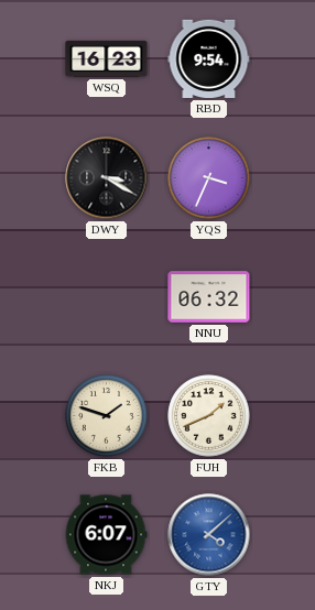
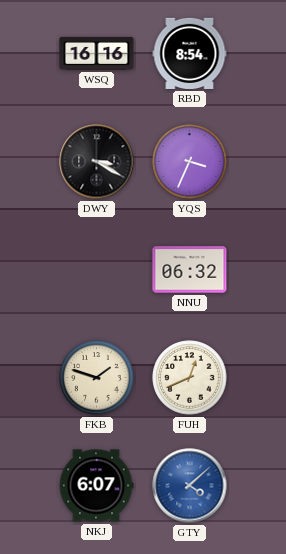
WSQ: 16:23 -> 16:16
RBD: 9:54 -> 8:54
FUH: 1:41 -> 12:41
